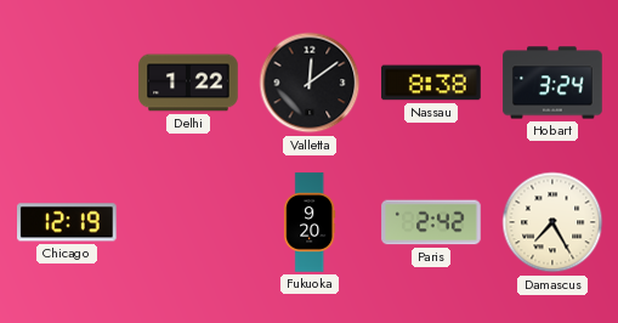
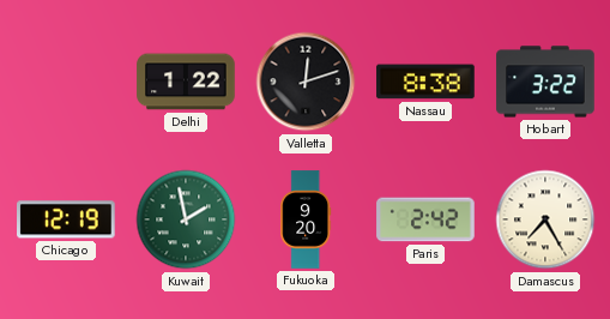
Valletta: 12:09 -> 12:12
Hobart: 3:24 -> 3:22
Kuwait: none -> 1:58
